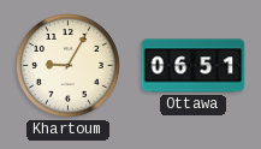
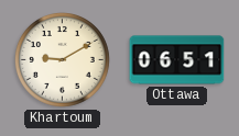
Khartoum: 9:05 -> 9:10
